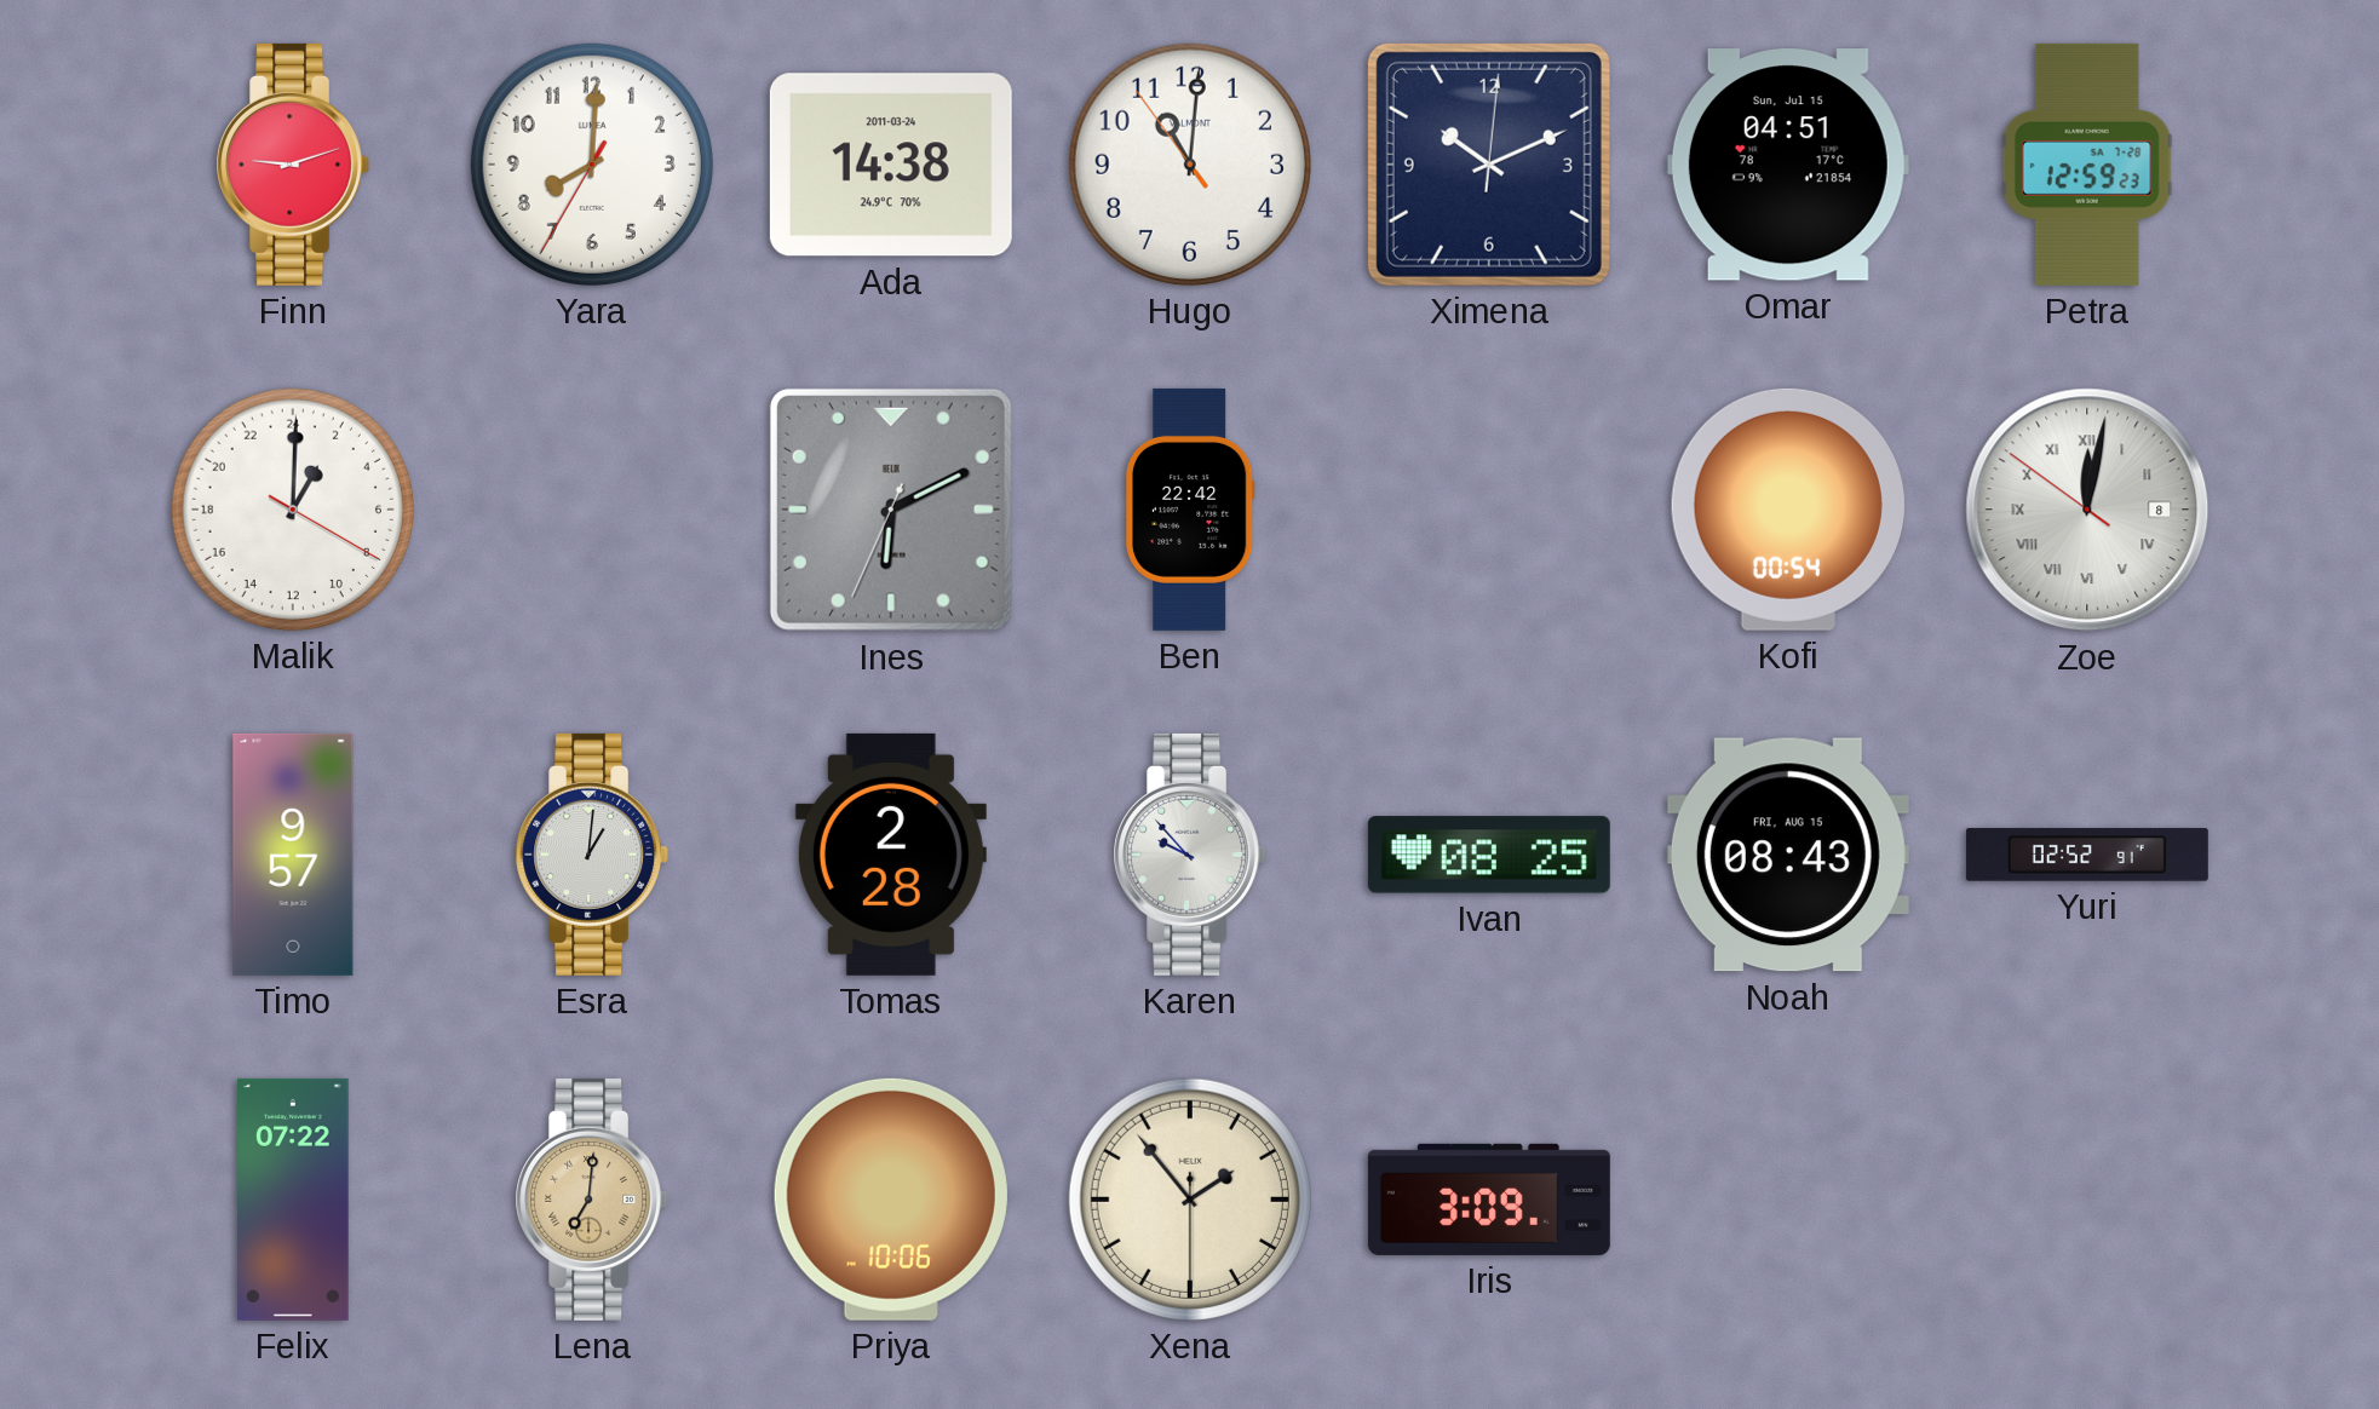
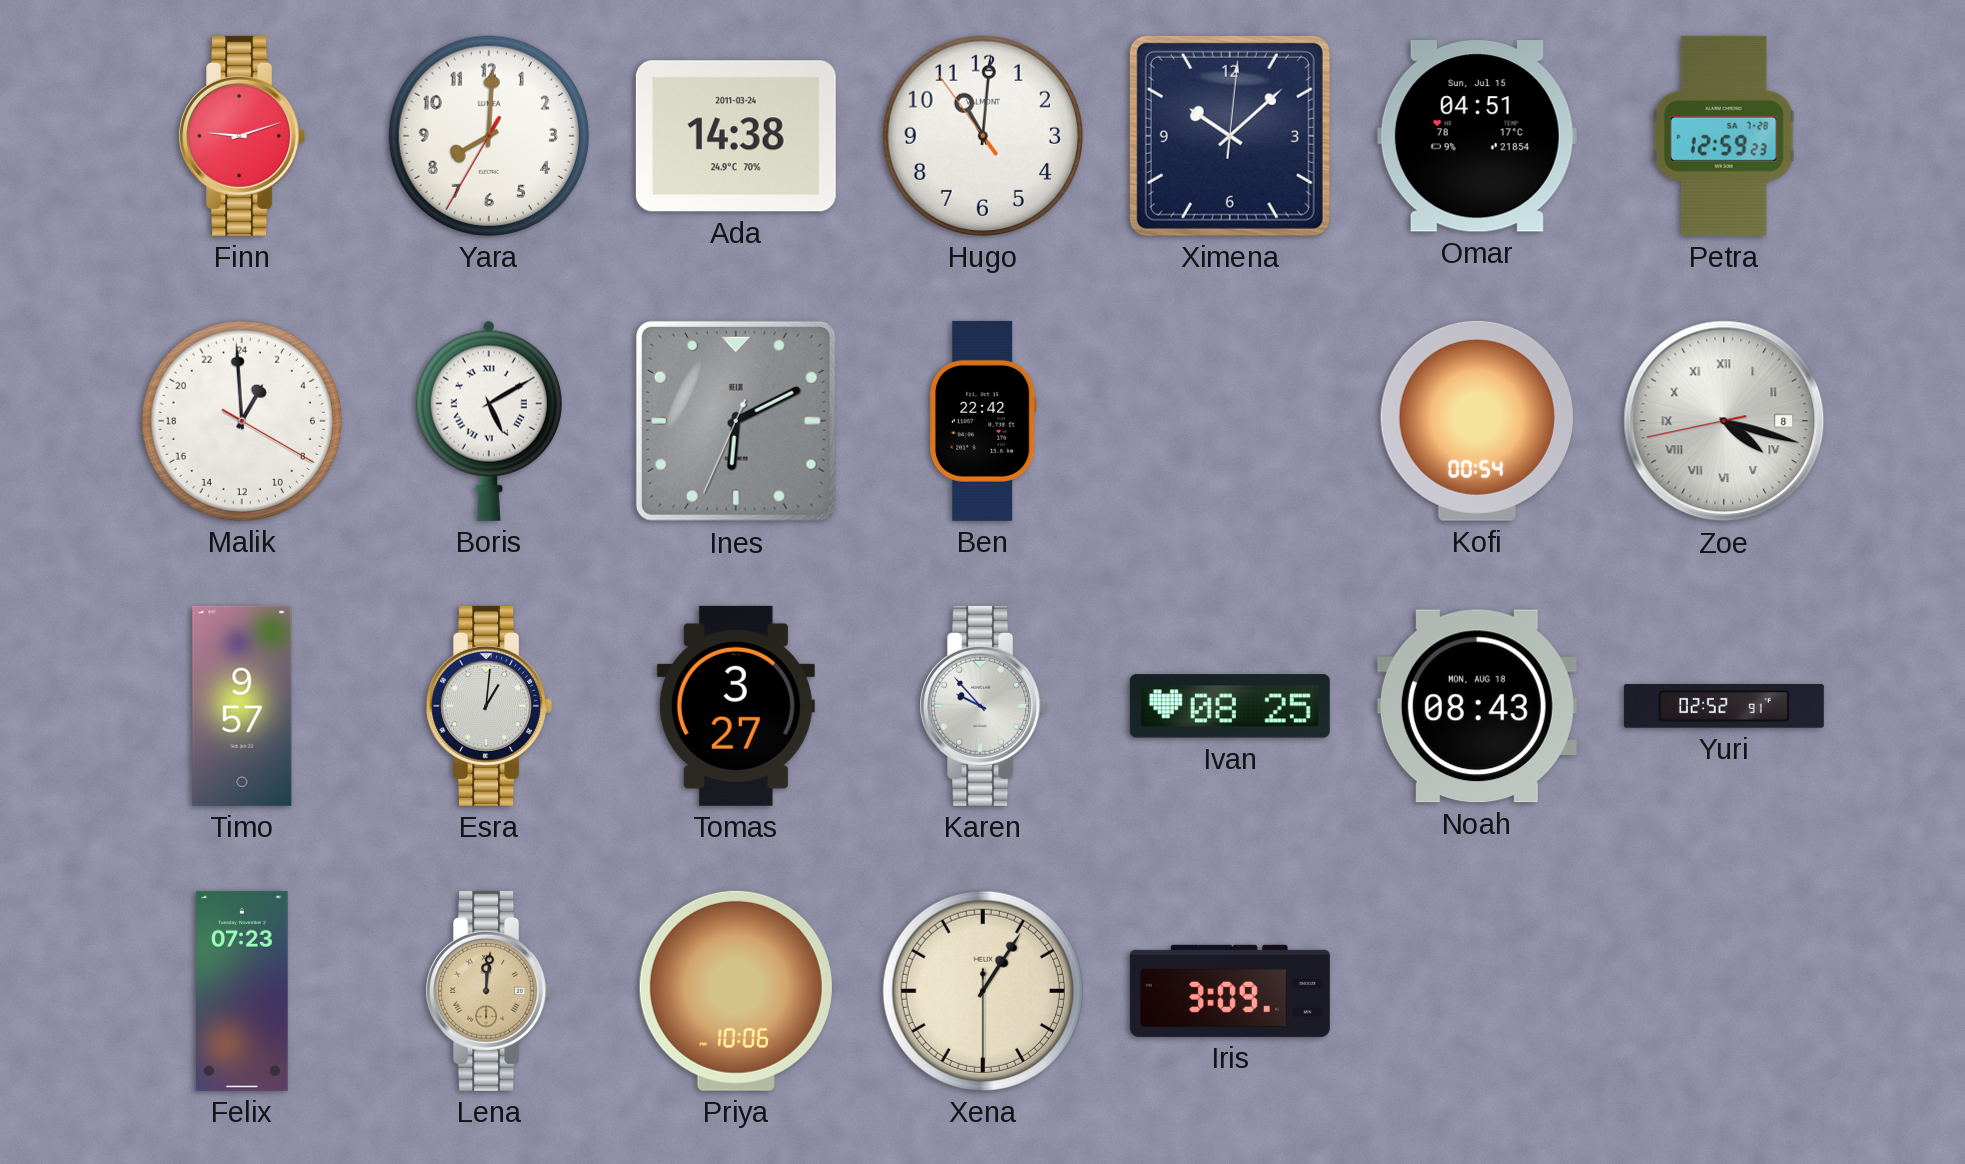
Ximena: 10:11 -> 10:08
Malik: 2:00 -> 1:59
Boris: none -> 5:10
Zoe: 12:01 -> 4:17
Tomas: 2:28 -> 3:27
Noah date: FRI, AUG 15 -> MON, AUG 18
Felix: 07:22 -> 07:23
Lena: 7:01 -> 12:01
Xena: 1:53 -> 1:05
